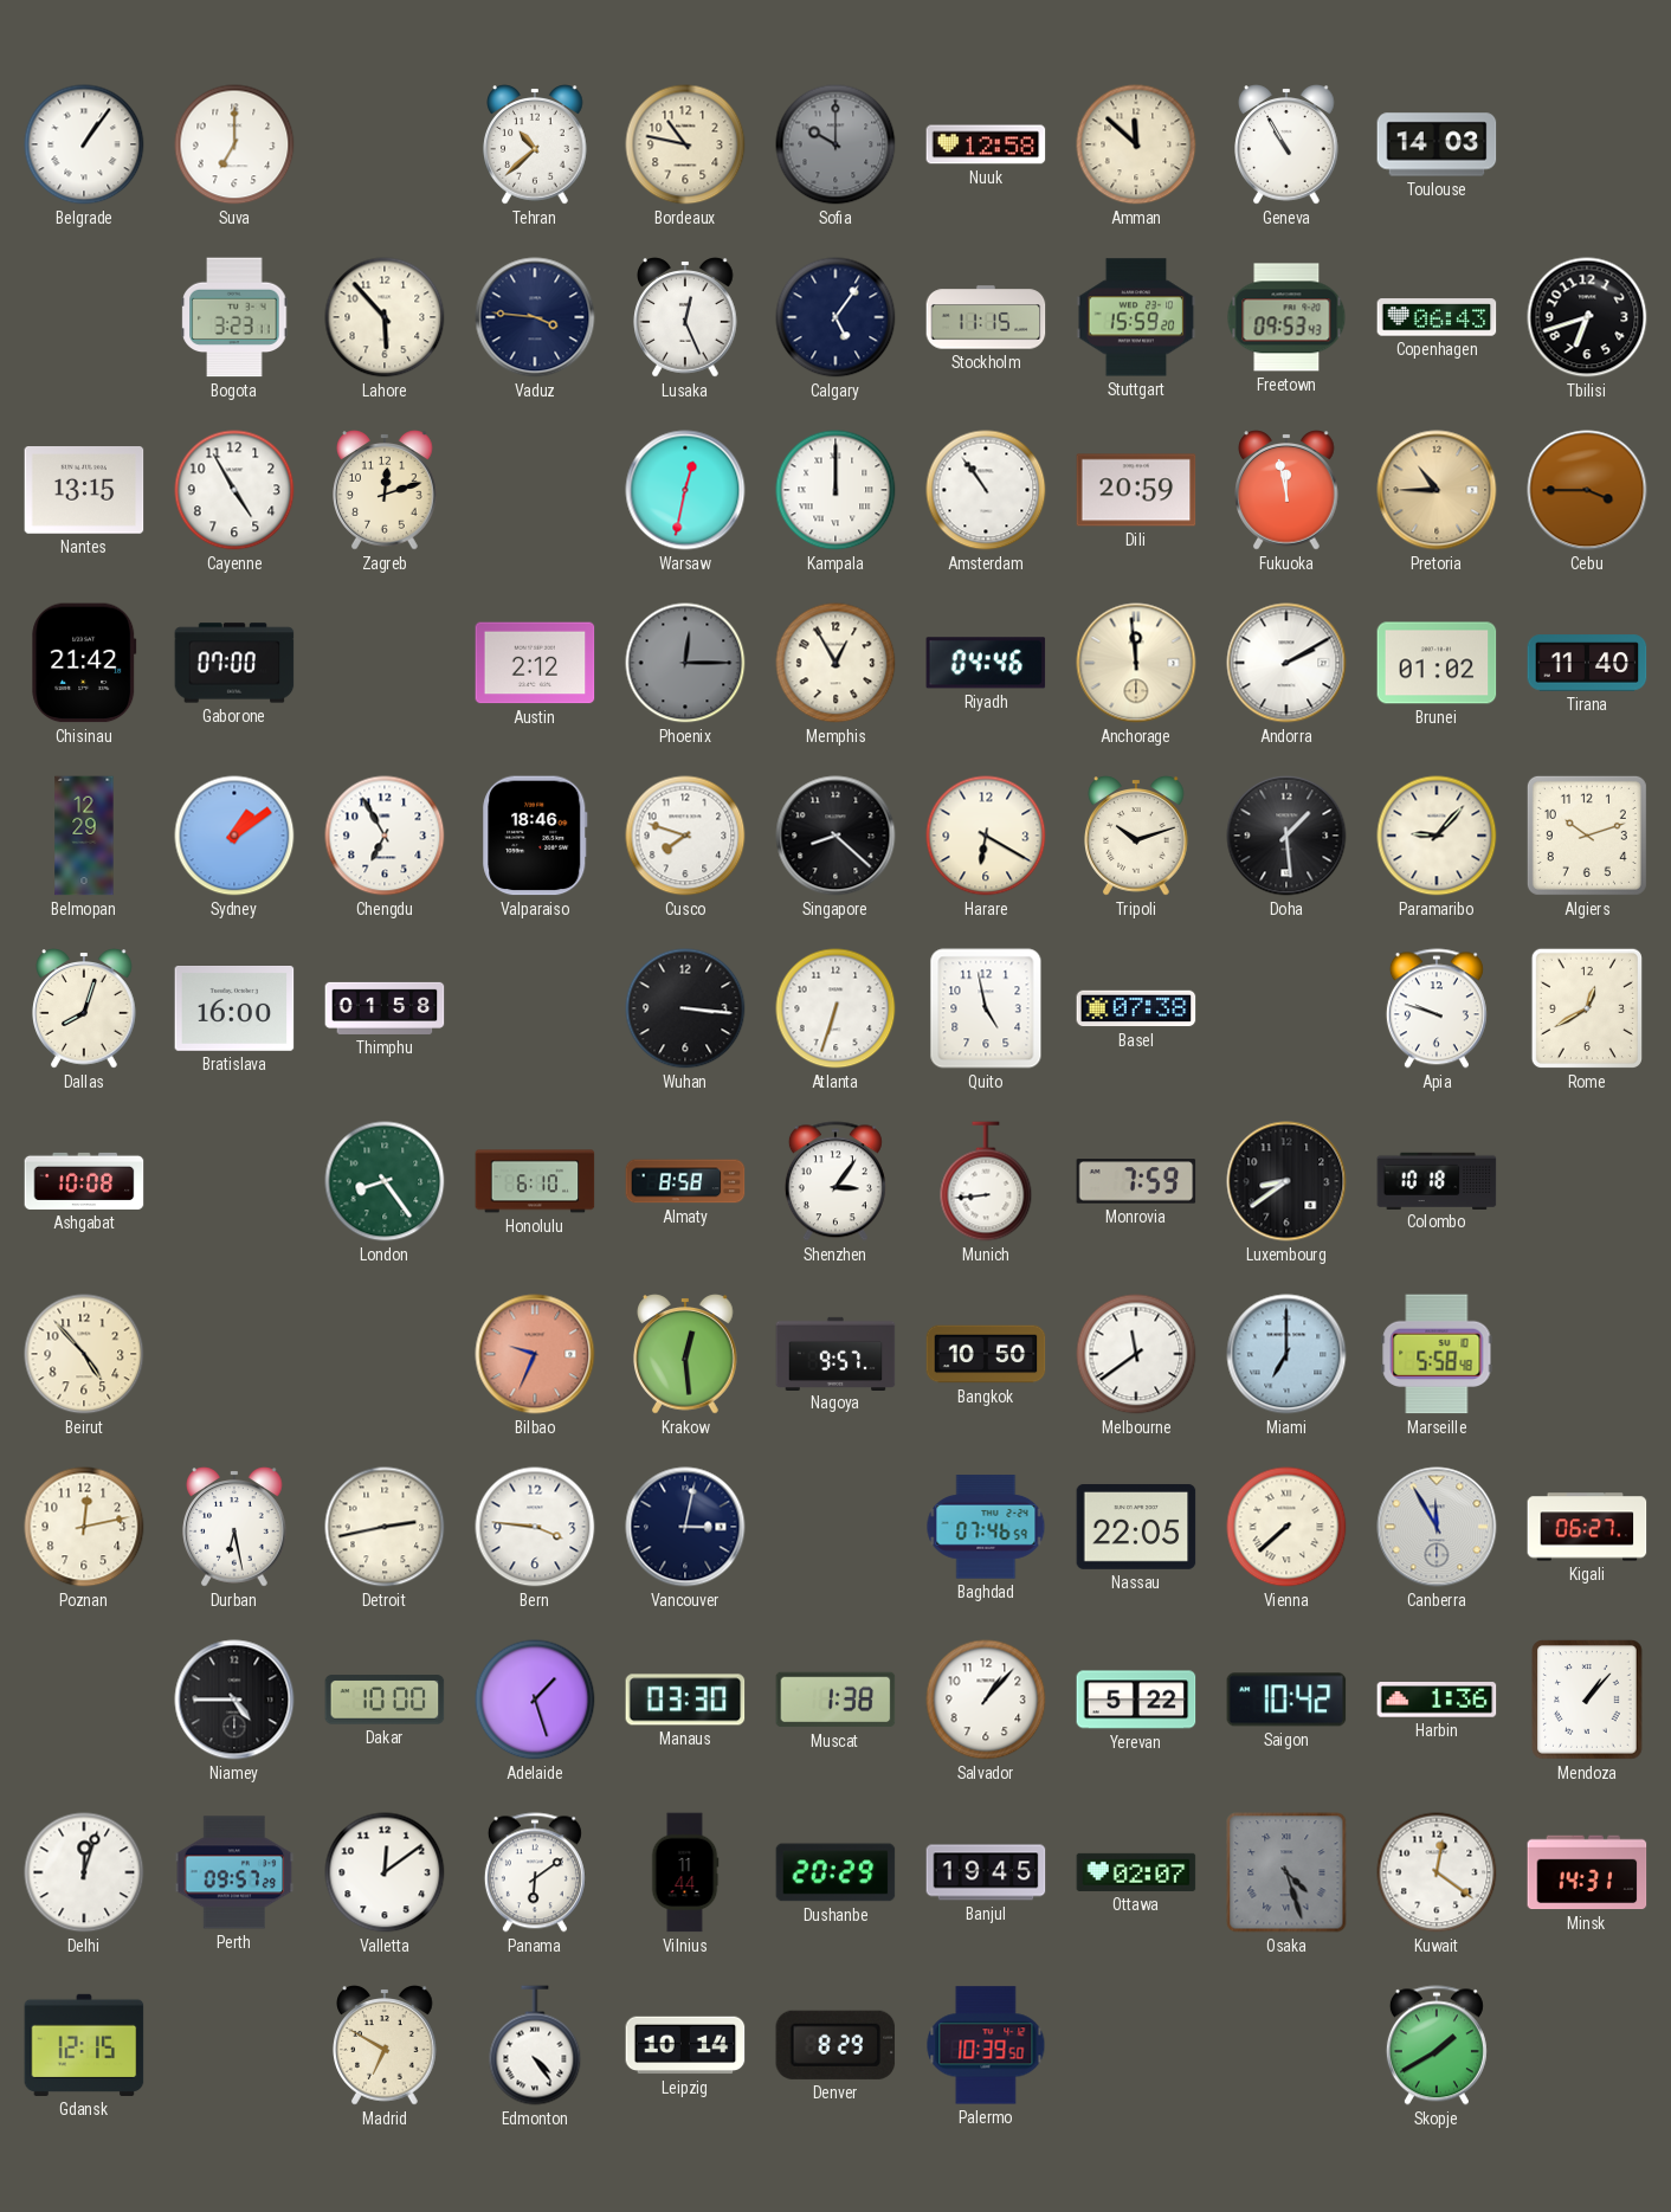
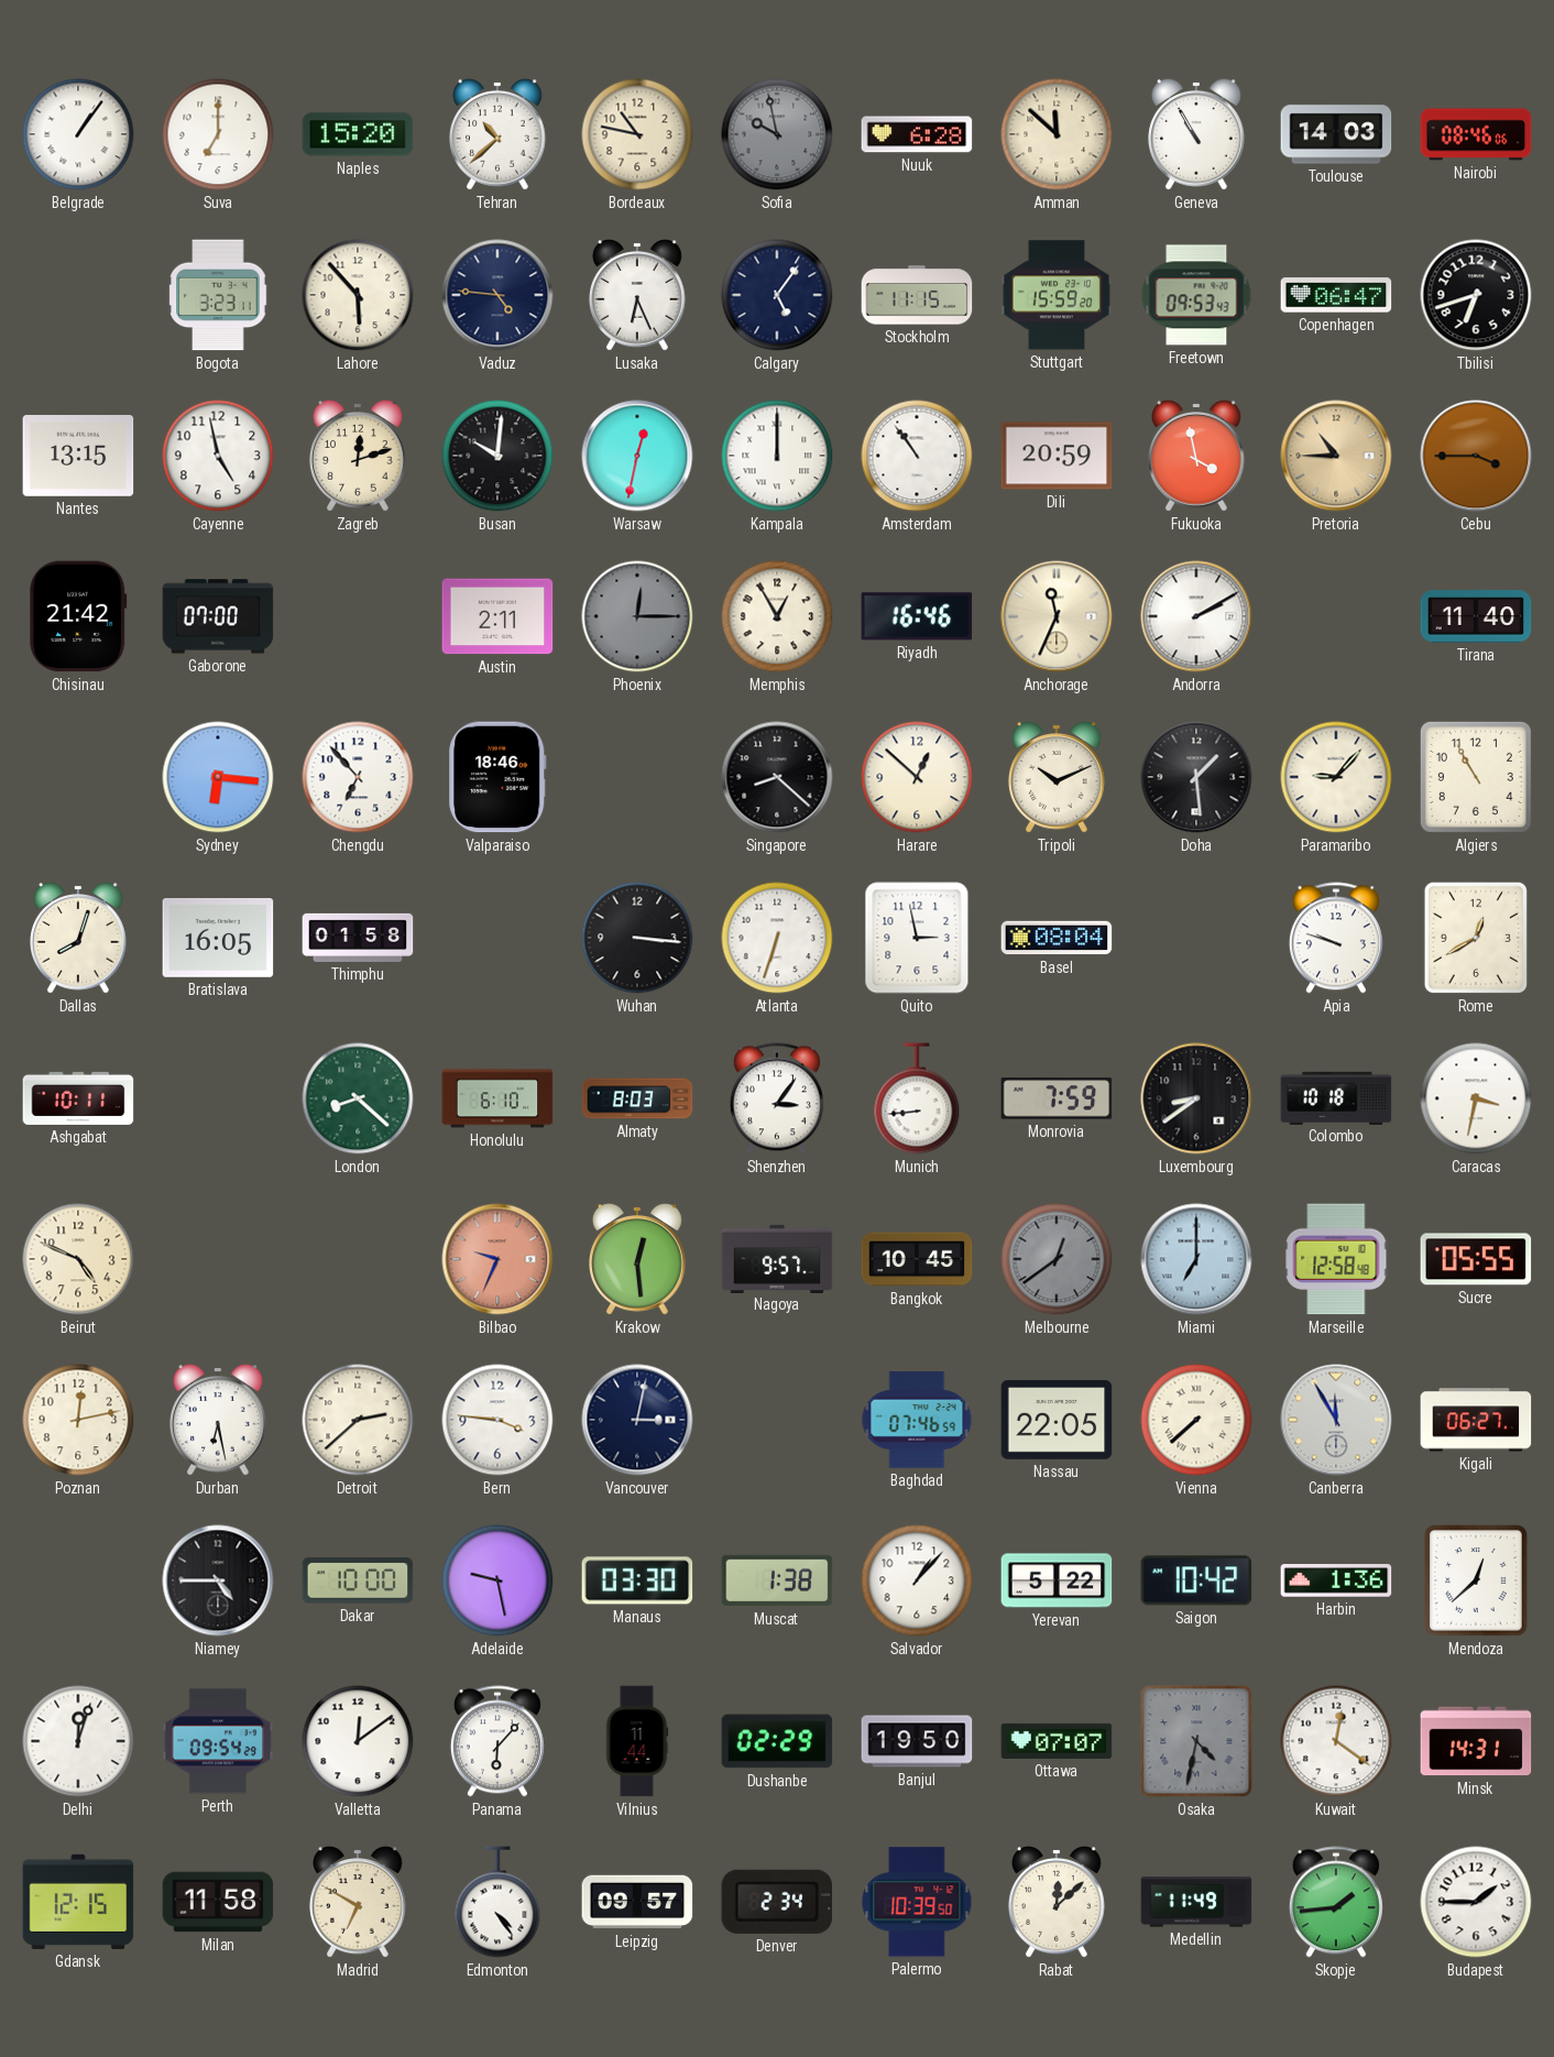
Naples: none -> 15:20
Sofia: 10:00 -> 9:58
Nuuk: 12:58 -> 6:28
Nairobi: none -> 08:46
Vaduz: 3:46 -> 4:46
Lusaka: 12:26 -> 6:26
Copenhagen: 06:43 -> 06:47
Cayenne: 4:55 -> 4:58
Busan: none -> 10:01
Fukuoka: 11:58 -> 3:58
Austin: 2:12 -> 2:11
Riyadh: 04:46 -> 16:46
Anchorage: 11:59 -> 11:34
Brunei: 01:02 -> none
Belmopan: 12:29 -> none
Sydney: 1:09 -> 6:16
Chengdu: 6:55 -> 6:53
Cusco: 7:48 -> none
Harare: 6:20 -> 12:52
Tripoli: 10:12 -> 10:11
Algiers: 10:12 -> 10:55
Bratislava: 16:00 -> 16:05
Quito: 4:58 -> 2:58
Basel: 07:38 -> 08:04
Ashgabat: 10:08 -> 10:11
London: 8:24 -> 8:22
Almaty: 8:58 -> 8:03
Caracas: none -> 3:32
Beirut: 4:53 -> 4:49
Bangkok: 10:50 -> 10:45
Melbourne: 11:39 -> 12:39
Melbourne dial: white -> grey
Marseille: 5:58 -> 12:58
Sucre: none -> 05:55
Detroit: 2:43 -> 2:38
Adelaide: 1:27 -> 9:28
Mendoza: 1:07 -> 12:38
Perth: 09:57 -> 09:54
Panama: 6:09 -> 6:07
Dushanbe: 20:29 -> 02:29
Banjul: 19:45 -> 19:50
Ottawa: 02:07 -> 07:07
Osaka: 4:27 -> 4:32
Milan: none -> 11:58
Leipzig: 10:14 -> 09:57
Denver: 8:29 -> 2:34
Rabat: none -> 12:08
Medellin: none -> 11:49
Skopje: 1:40 -> 1:44
Budapest: none -> 1:45
